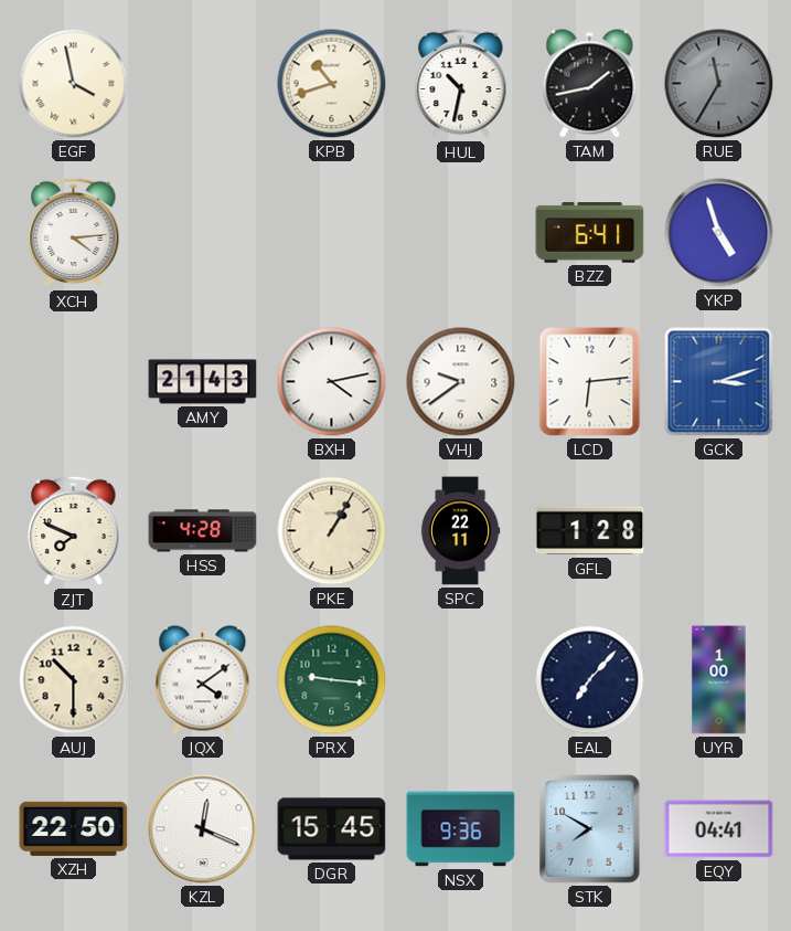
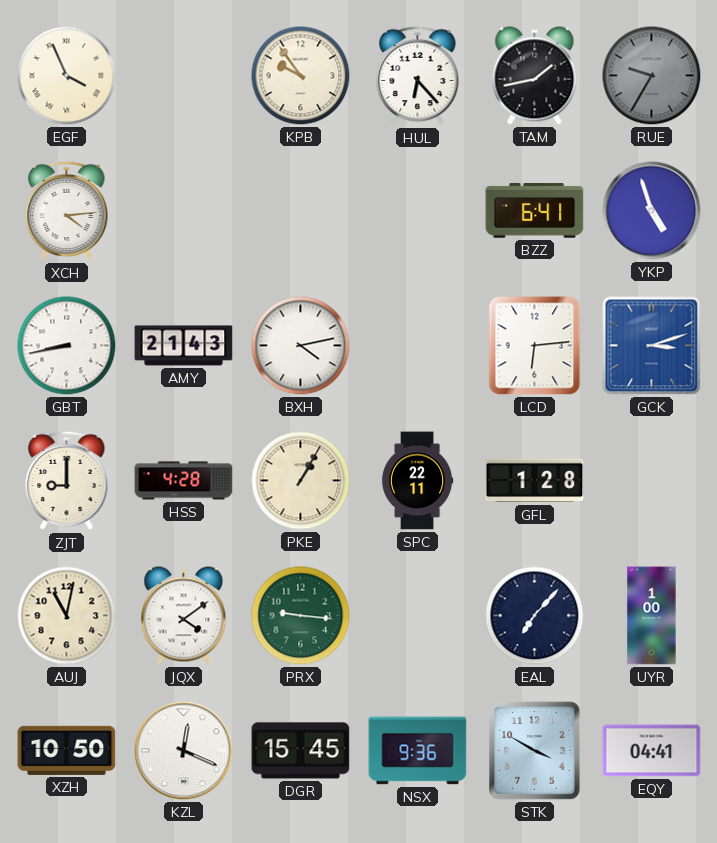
EGF: 3:58 -> 3:56
KPB: 10:42 -> 9:54
HUL: 10:32 -> 6:23
RUE: 11:35 -> 9:35
GBT: none -> 8:43
VHJ: 9:39 -> none
ZJT: 7:49 -> 9:00
AUJ: 10:30 -> 11:02
XZH: 22:50 -> 10:50
STK: 7:50 -> 3:50
